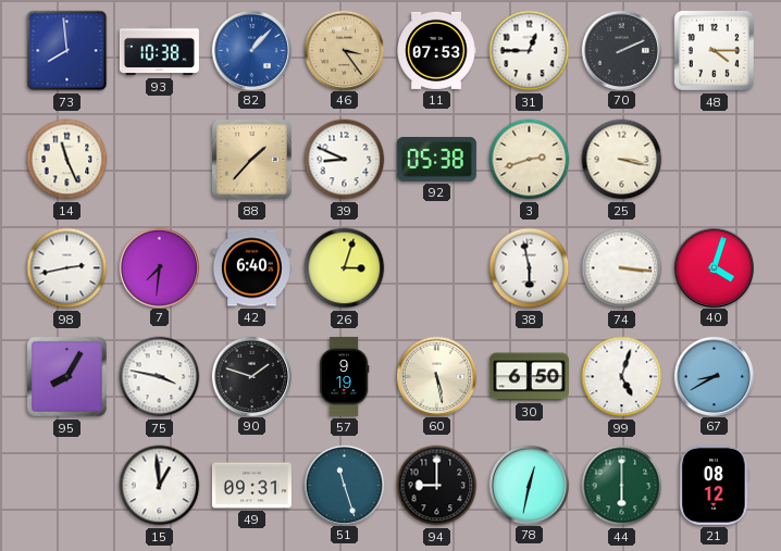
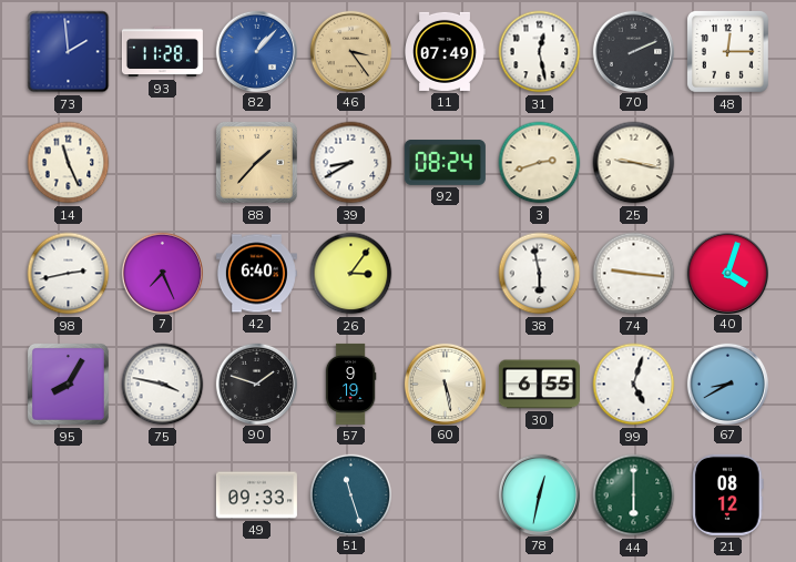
73: 7:59 -> 1:59
93: 10:38 -> 11:28
11: 07:53 -> 07:49
31: 12:45 -> 12:28
48: 4:15 -> 12:15
39: 8:49 -> 8:40
92: 05:38 -> 08:24
25: 3:17 -> 9:17
7: 7:31 -> 7:26
26: 3:03 -> 3:06
74: 3:16 -> 9:16
30: 6:50 -> 6:55
15: 12:59 -> none
49: 09:31 -> 09:33
94: 9:00 -> none
